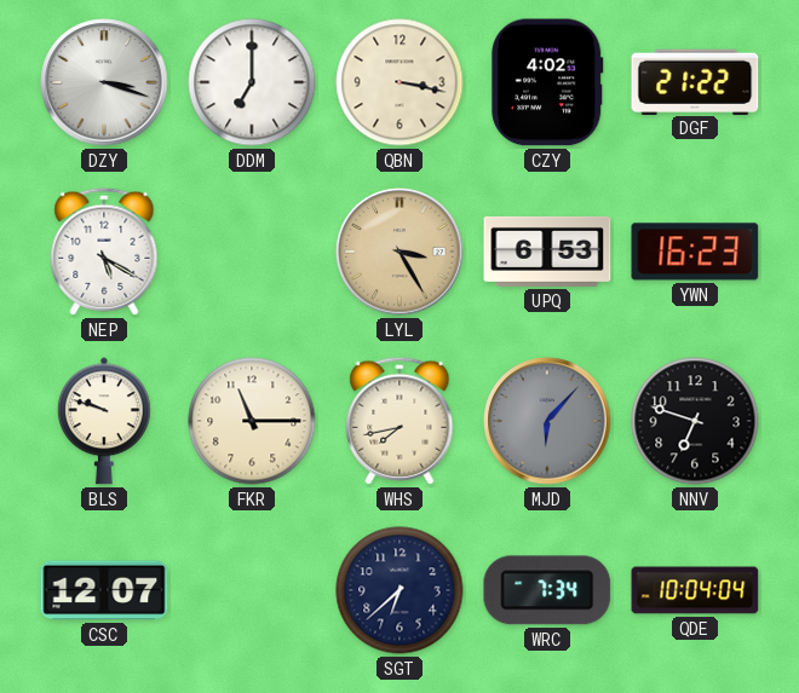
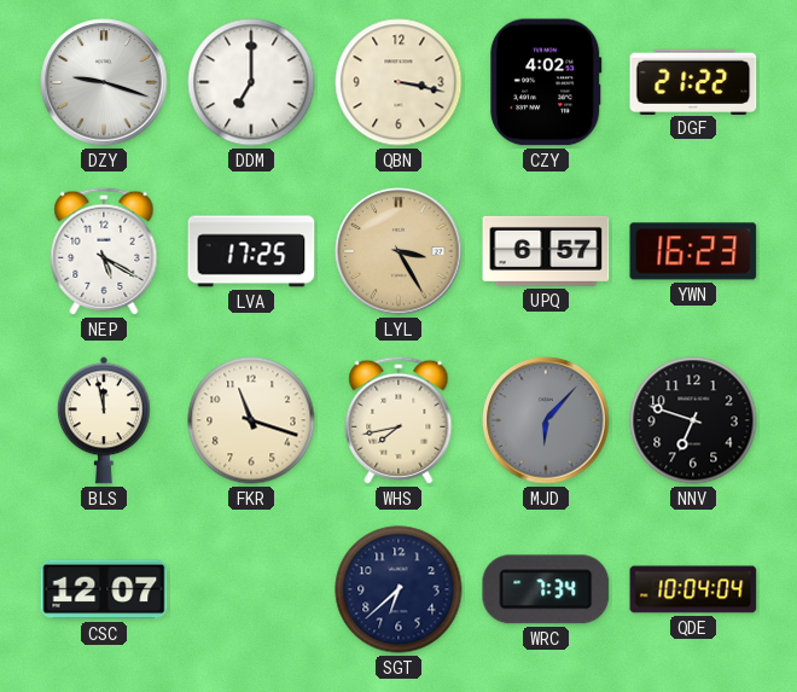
DZY: 3:18 -> 9:18
LVA: none -> 17:25
UPQ: 6:53 -> 6:57
BLS: 9:48 -> 11:58
FKR: 11:15 -> 11:18
